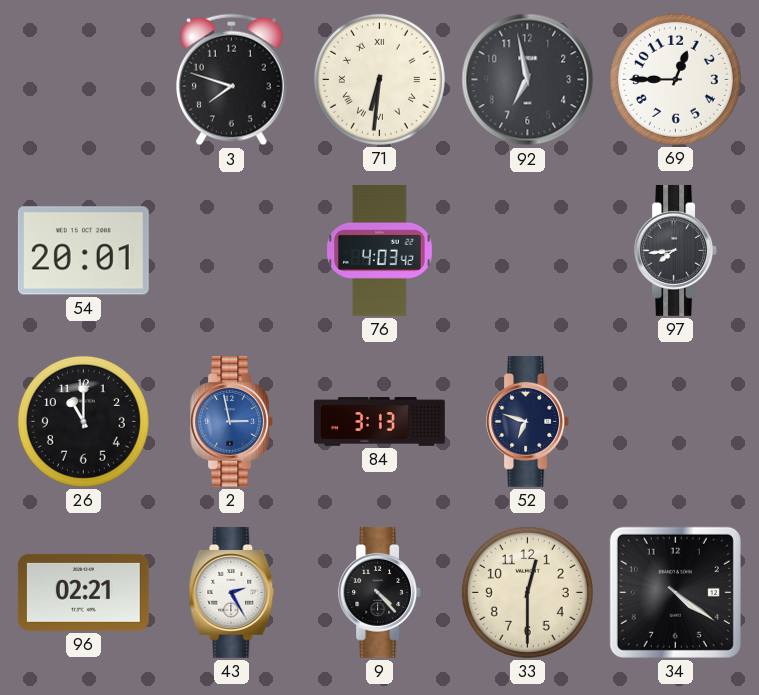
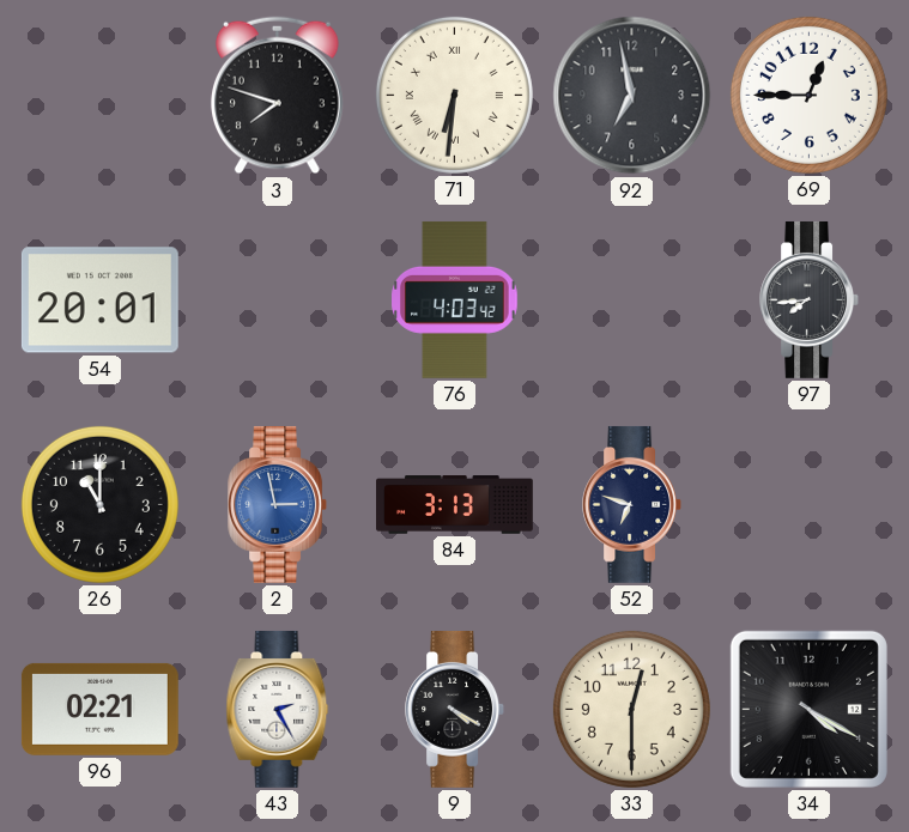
9: 4:23 -> 4:20
34: 4:21 -> 4:20
